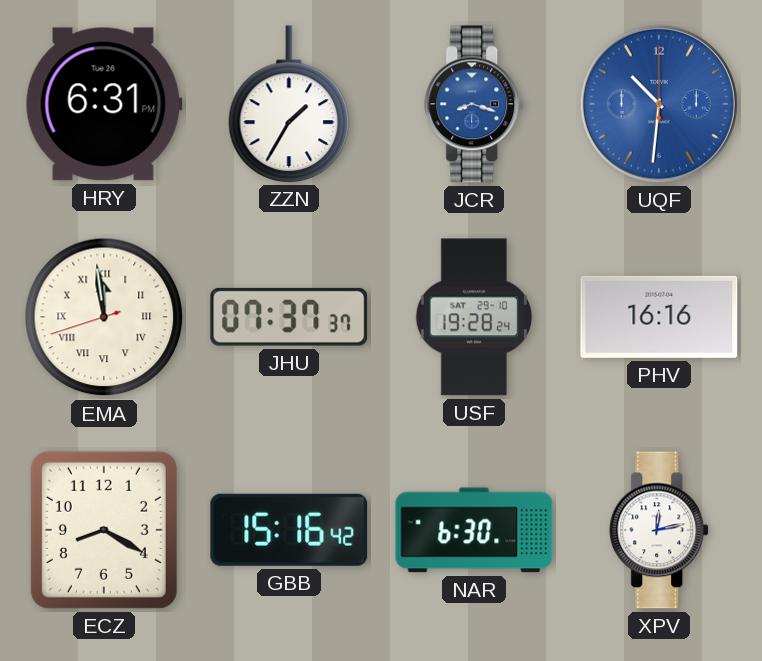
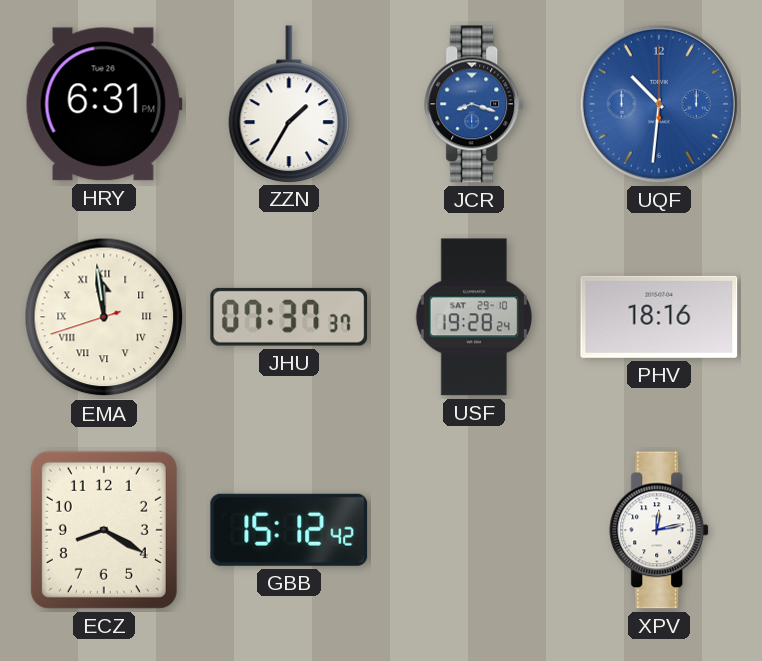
PHV: 16:16 -> 18:16
GBB: 15:16 -> 15:12
NAR: 6:30 -> none
